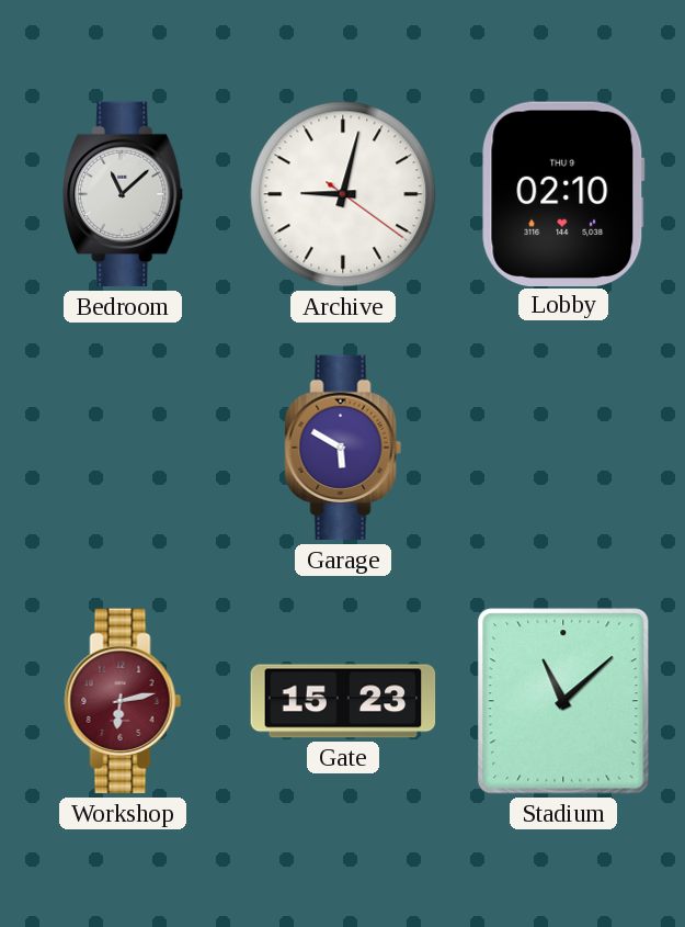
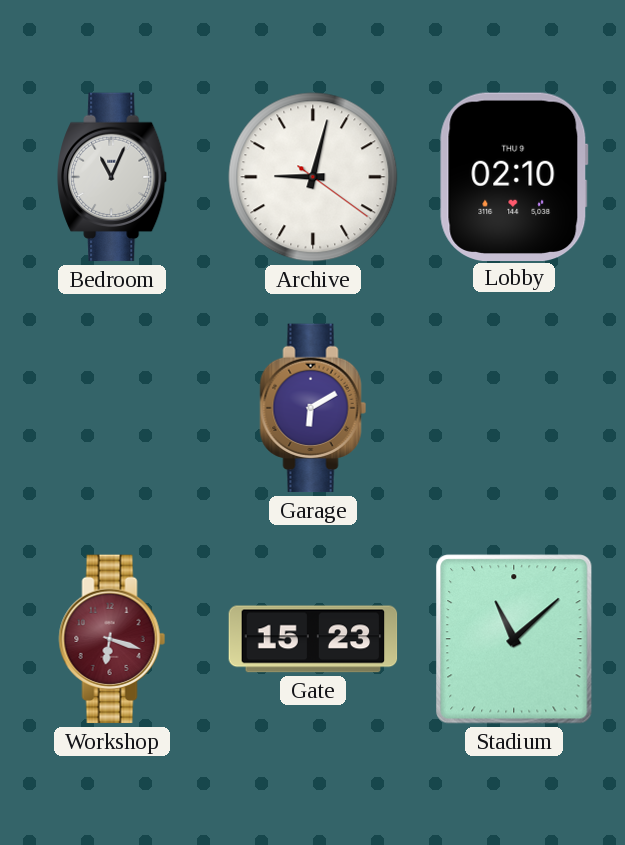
Bedroom: 11:08 -> 11:04
Garage: 5:50 -> 6:10
Workshop: 6:13 -> 6:18
